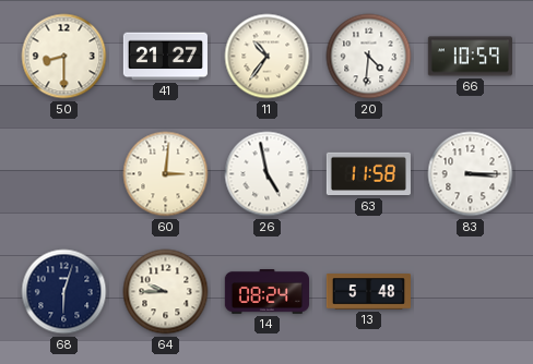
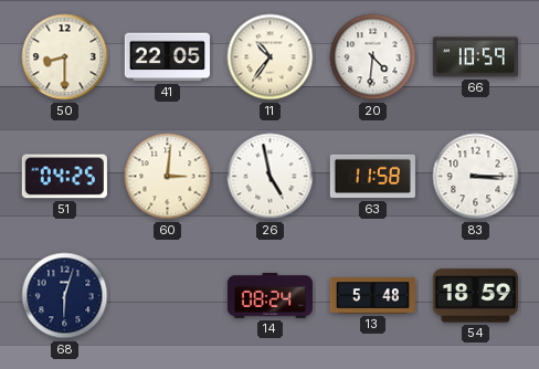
41: 21:27 -> 22:05
51: none -> 04:25
64: 9:45 -> none
54: none -> 18:59
